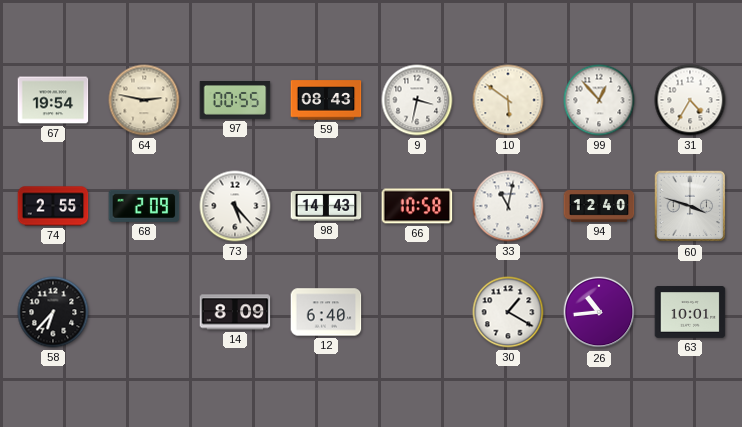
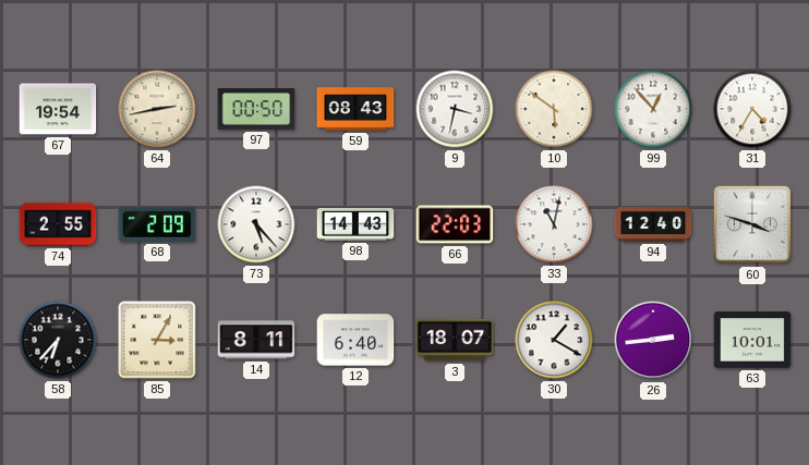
64: 2:47 -> 2:43
97: 00:55 -> 00:50
66: 10:58 -> 22:03
85: none -> 3:05
14: 8:09 -> 8:11
3: none -> 18:07
26: 10:44 -> 2:44
